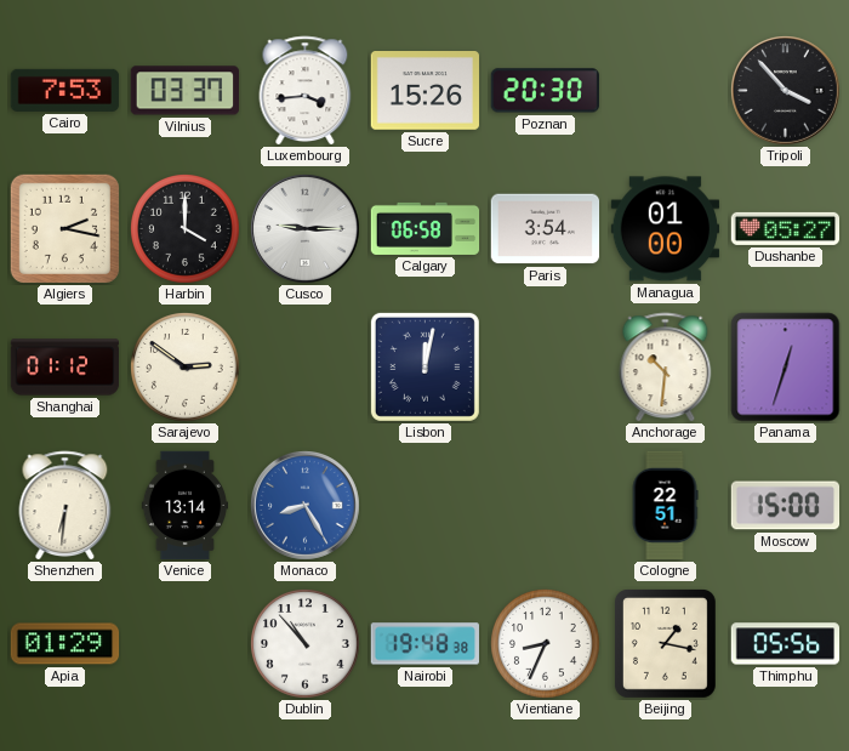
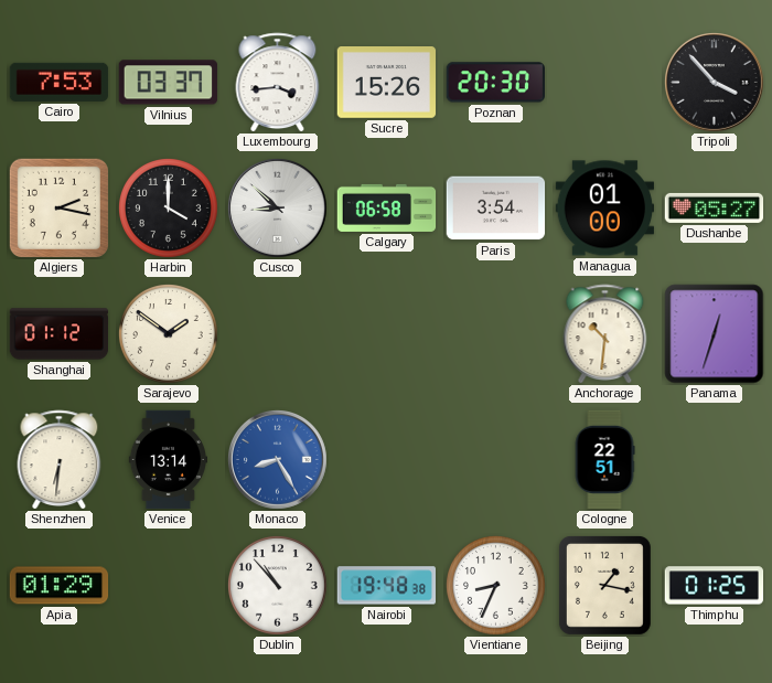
Cusco: 9:15 -> 8:52
Sarajevo: 2:51 -> 1:51
Lisbon: 12:02 -> none
Moscow: 15:00 -> none
Thimphu: 05:56 -> 01:25
